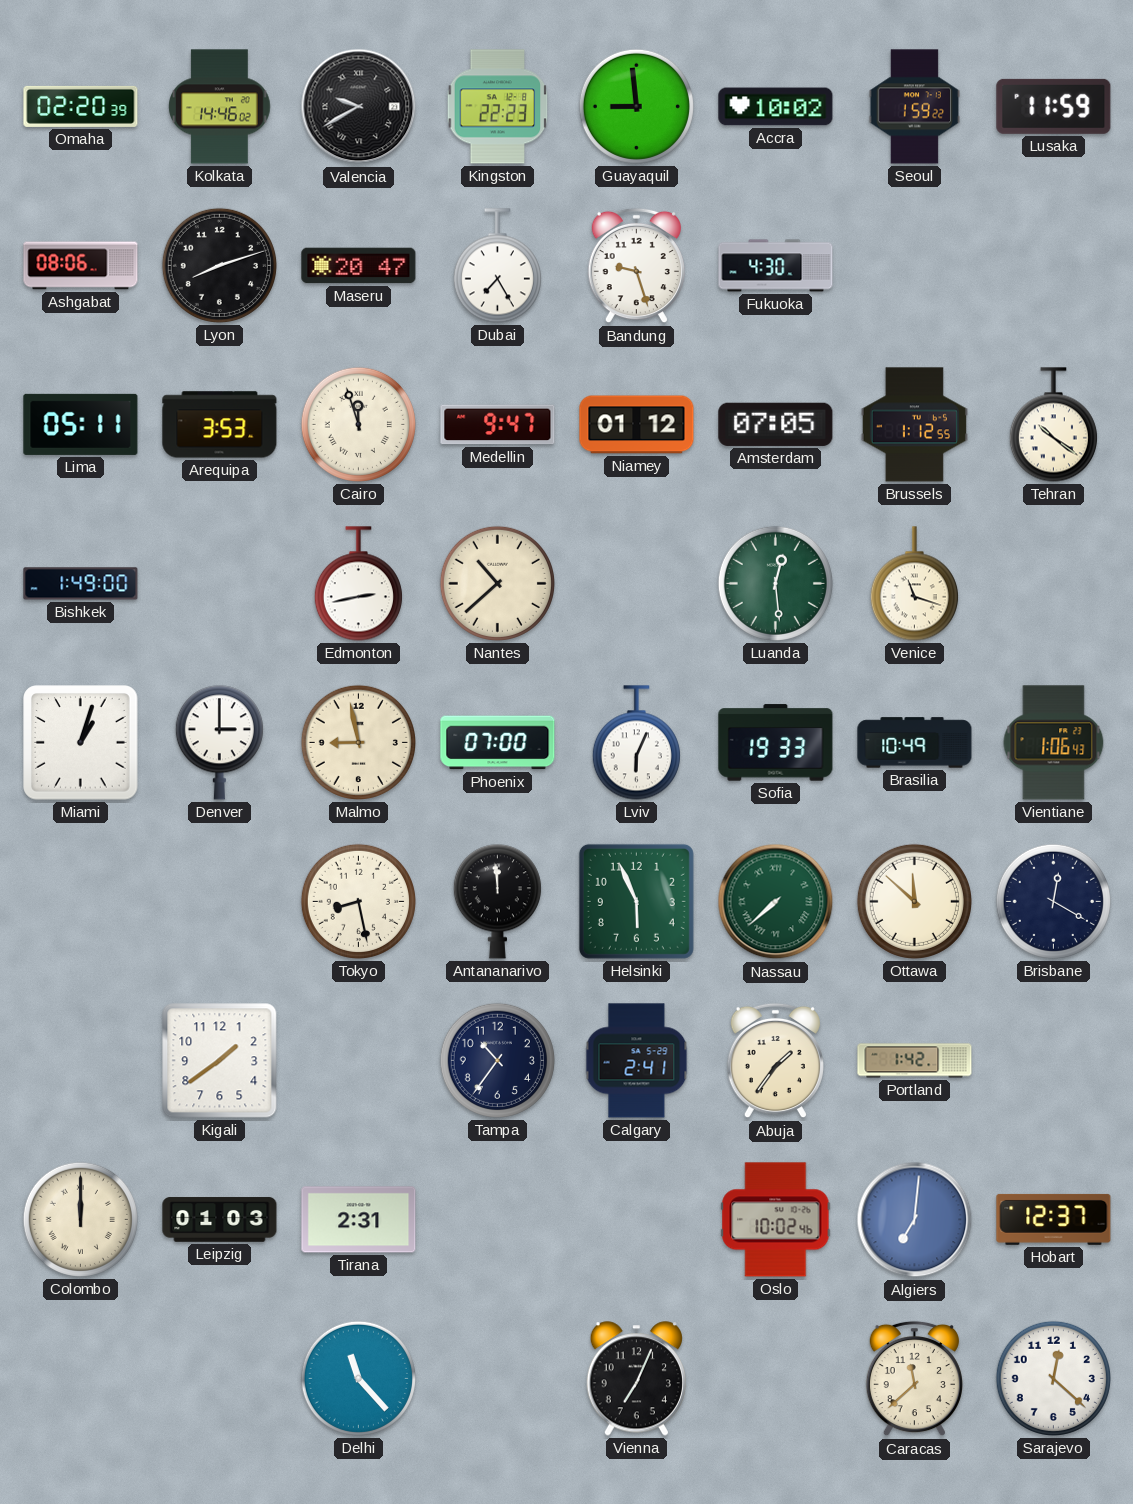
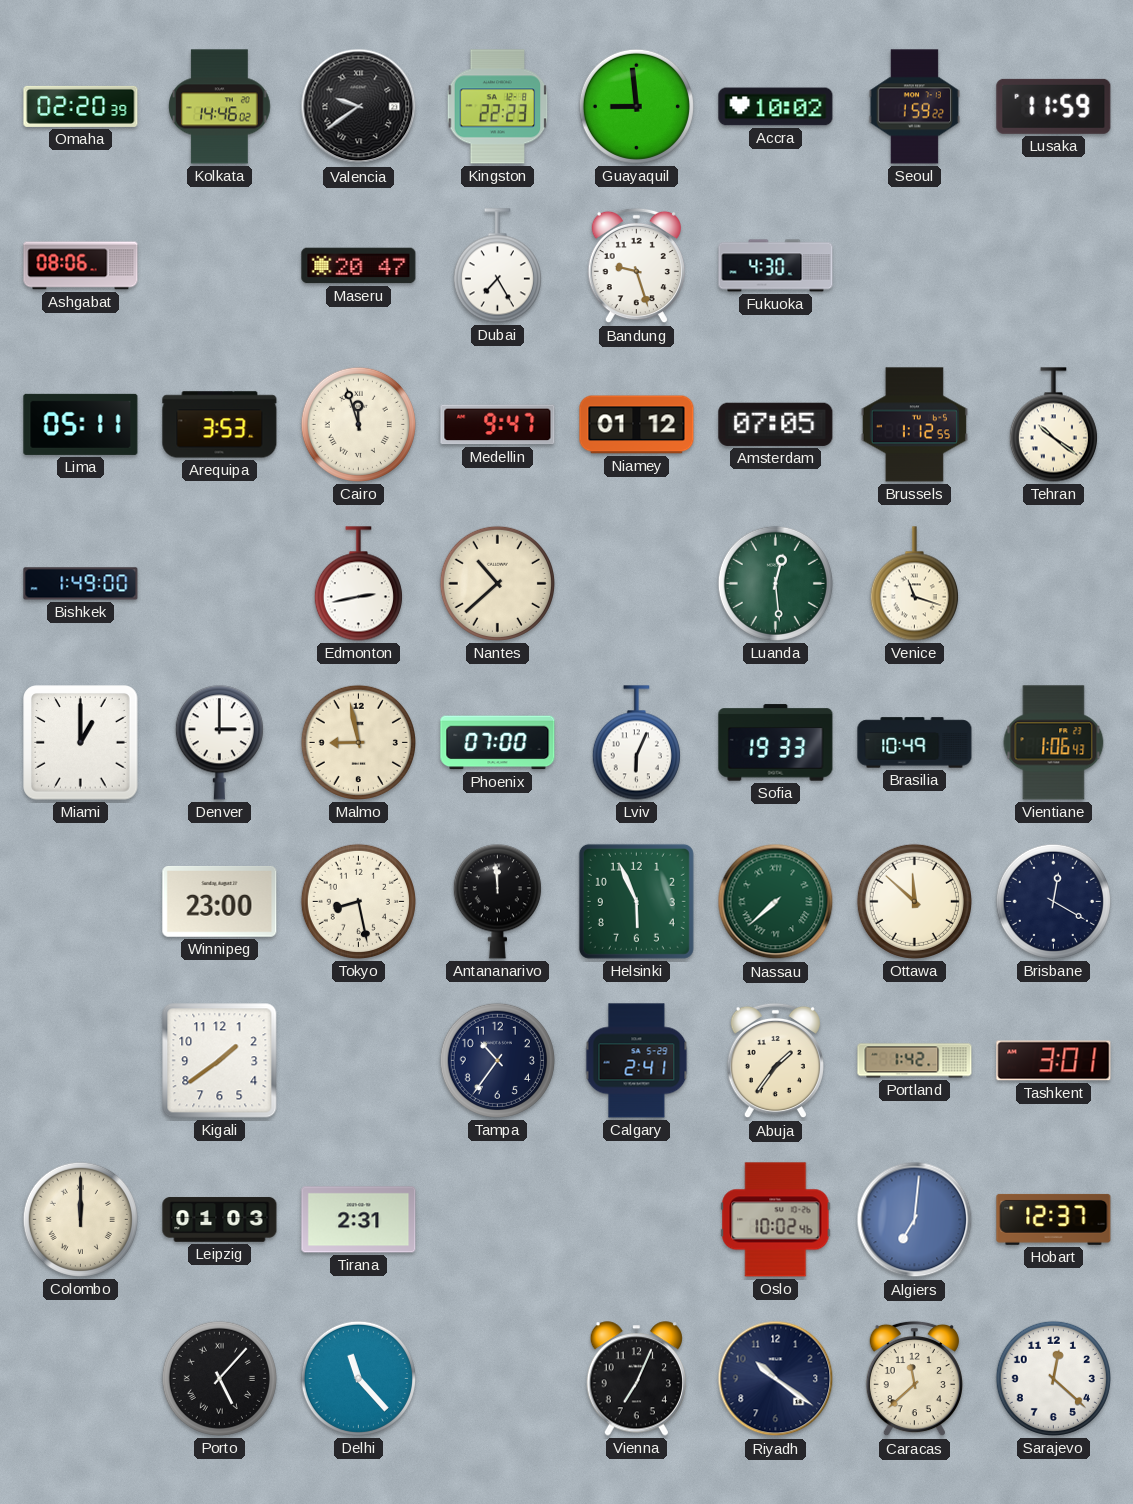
Valencia: 9:40 -> 9:39
Lyon: 8:12 -> none
Miami: 1:03 -> 1:00
Winnipeg: none -> 23:00
Tashkent: none -> 3:01
Porto: none -> 5:07
Riyadh: none -> 10:21
